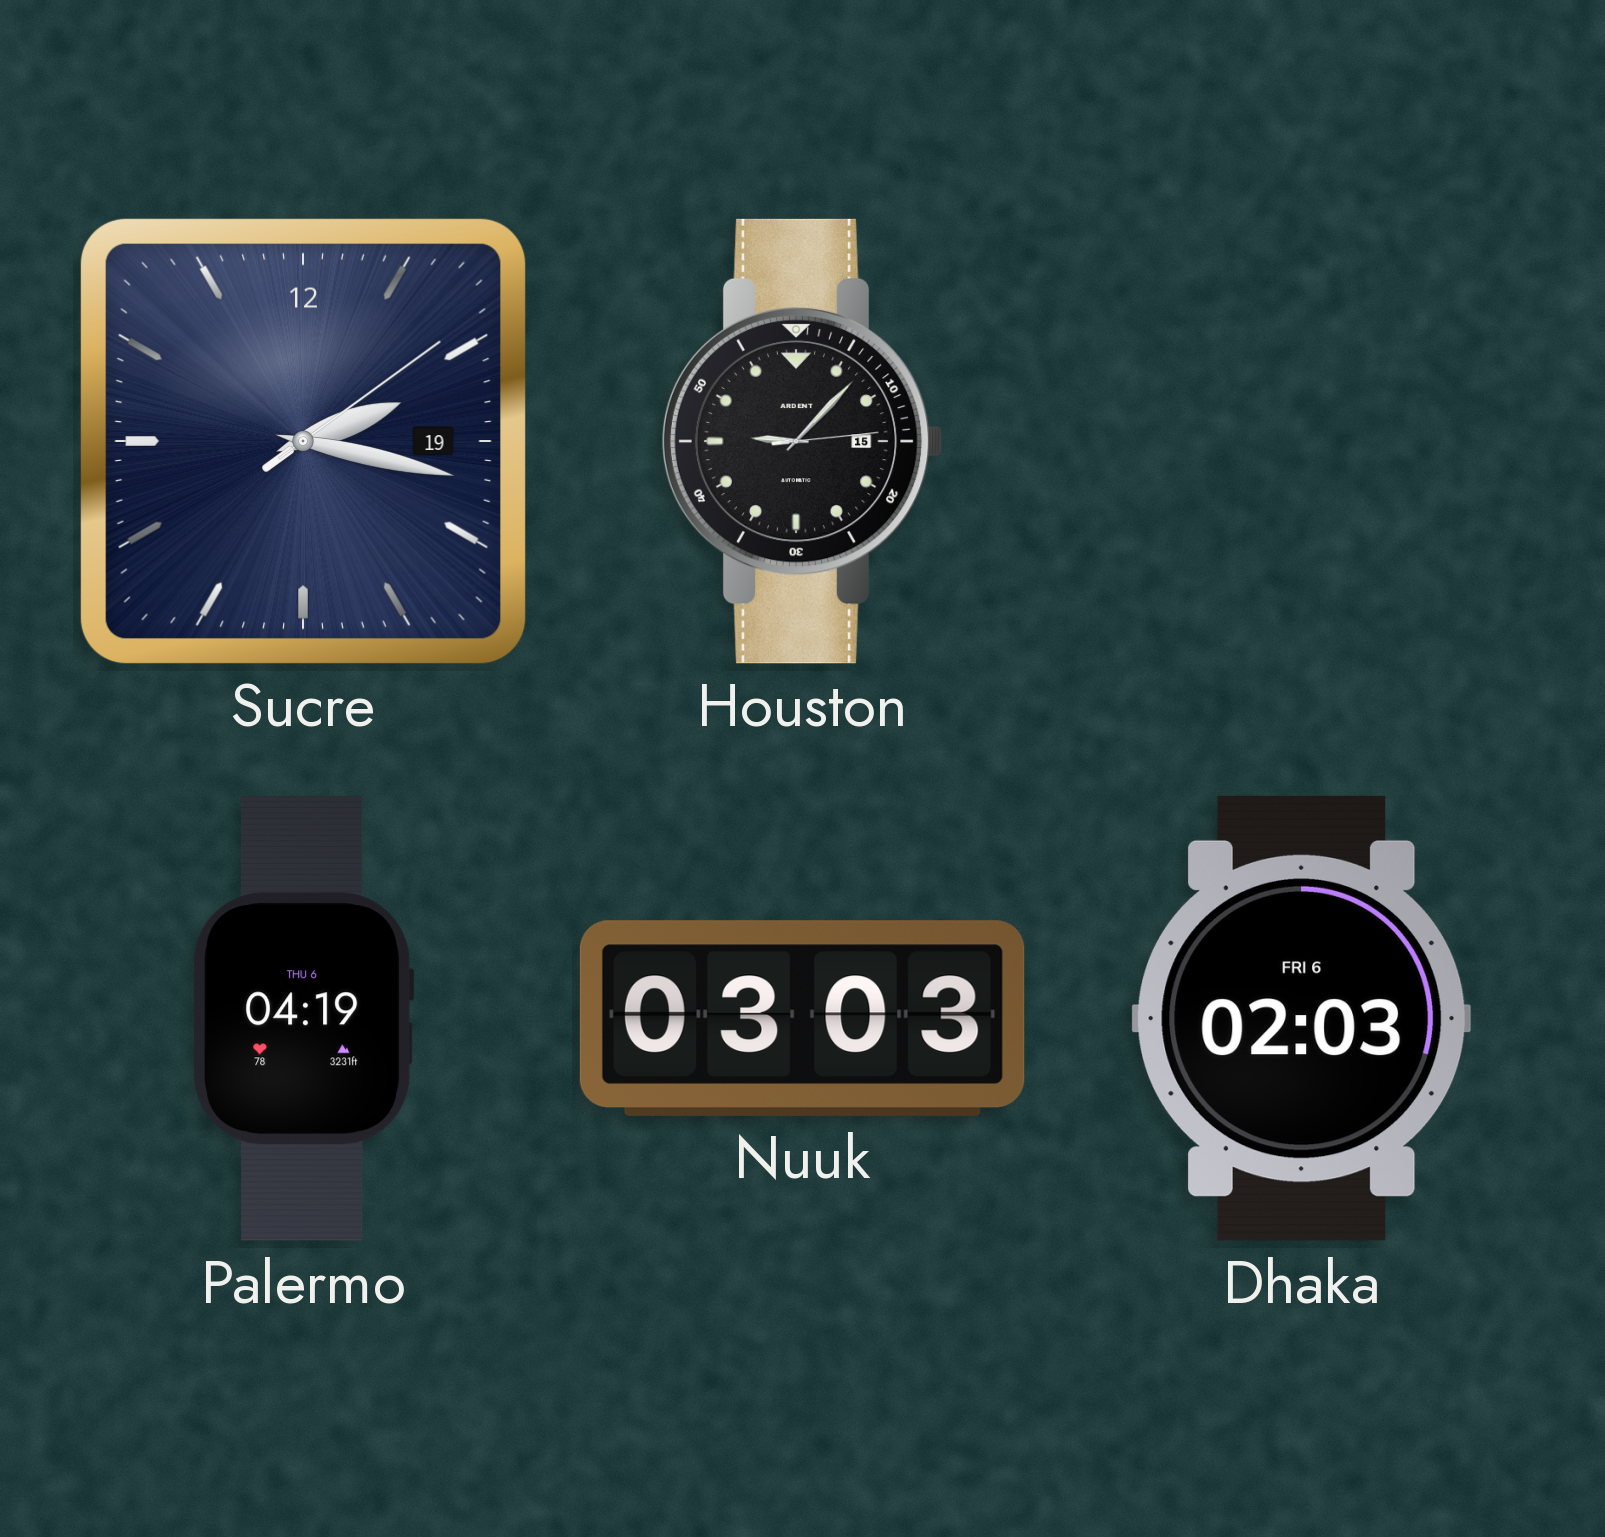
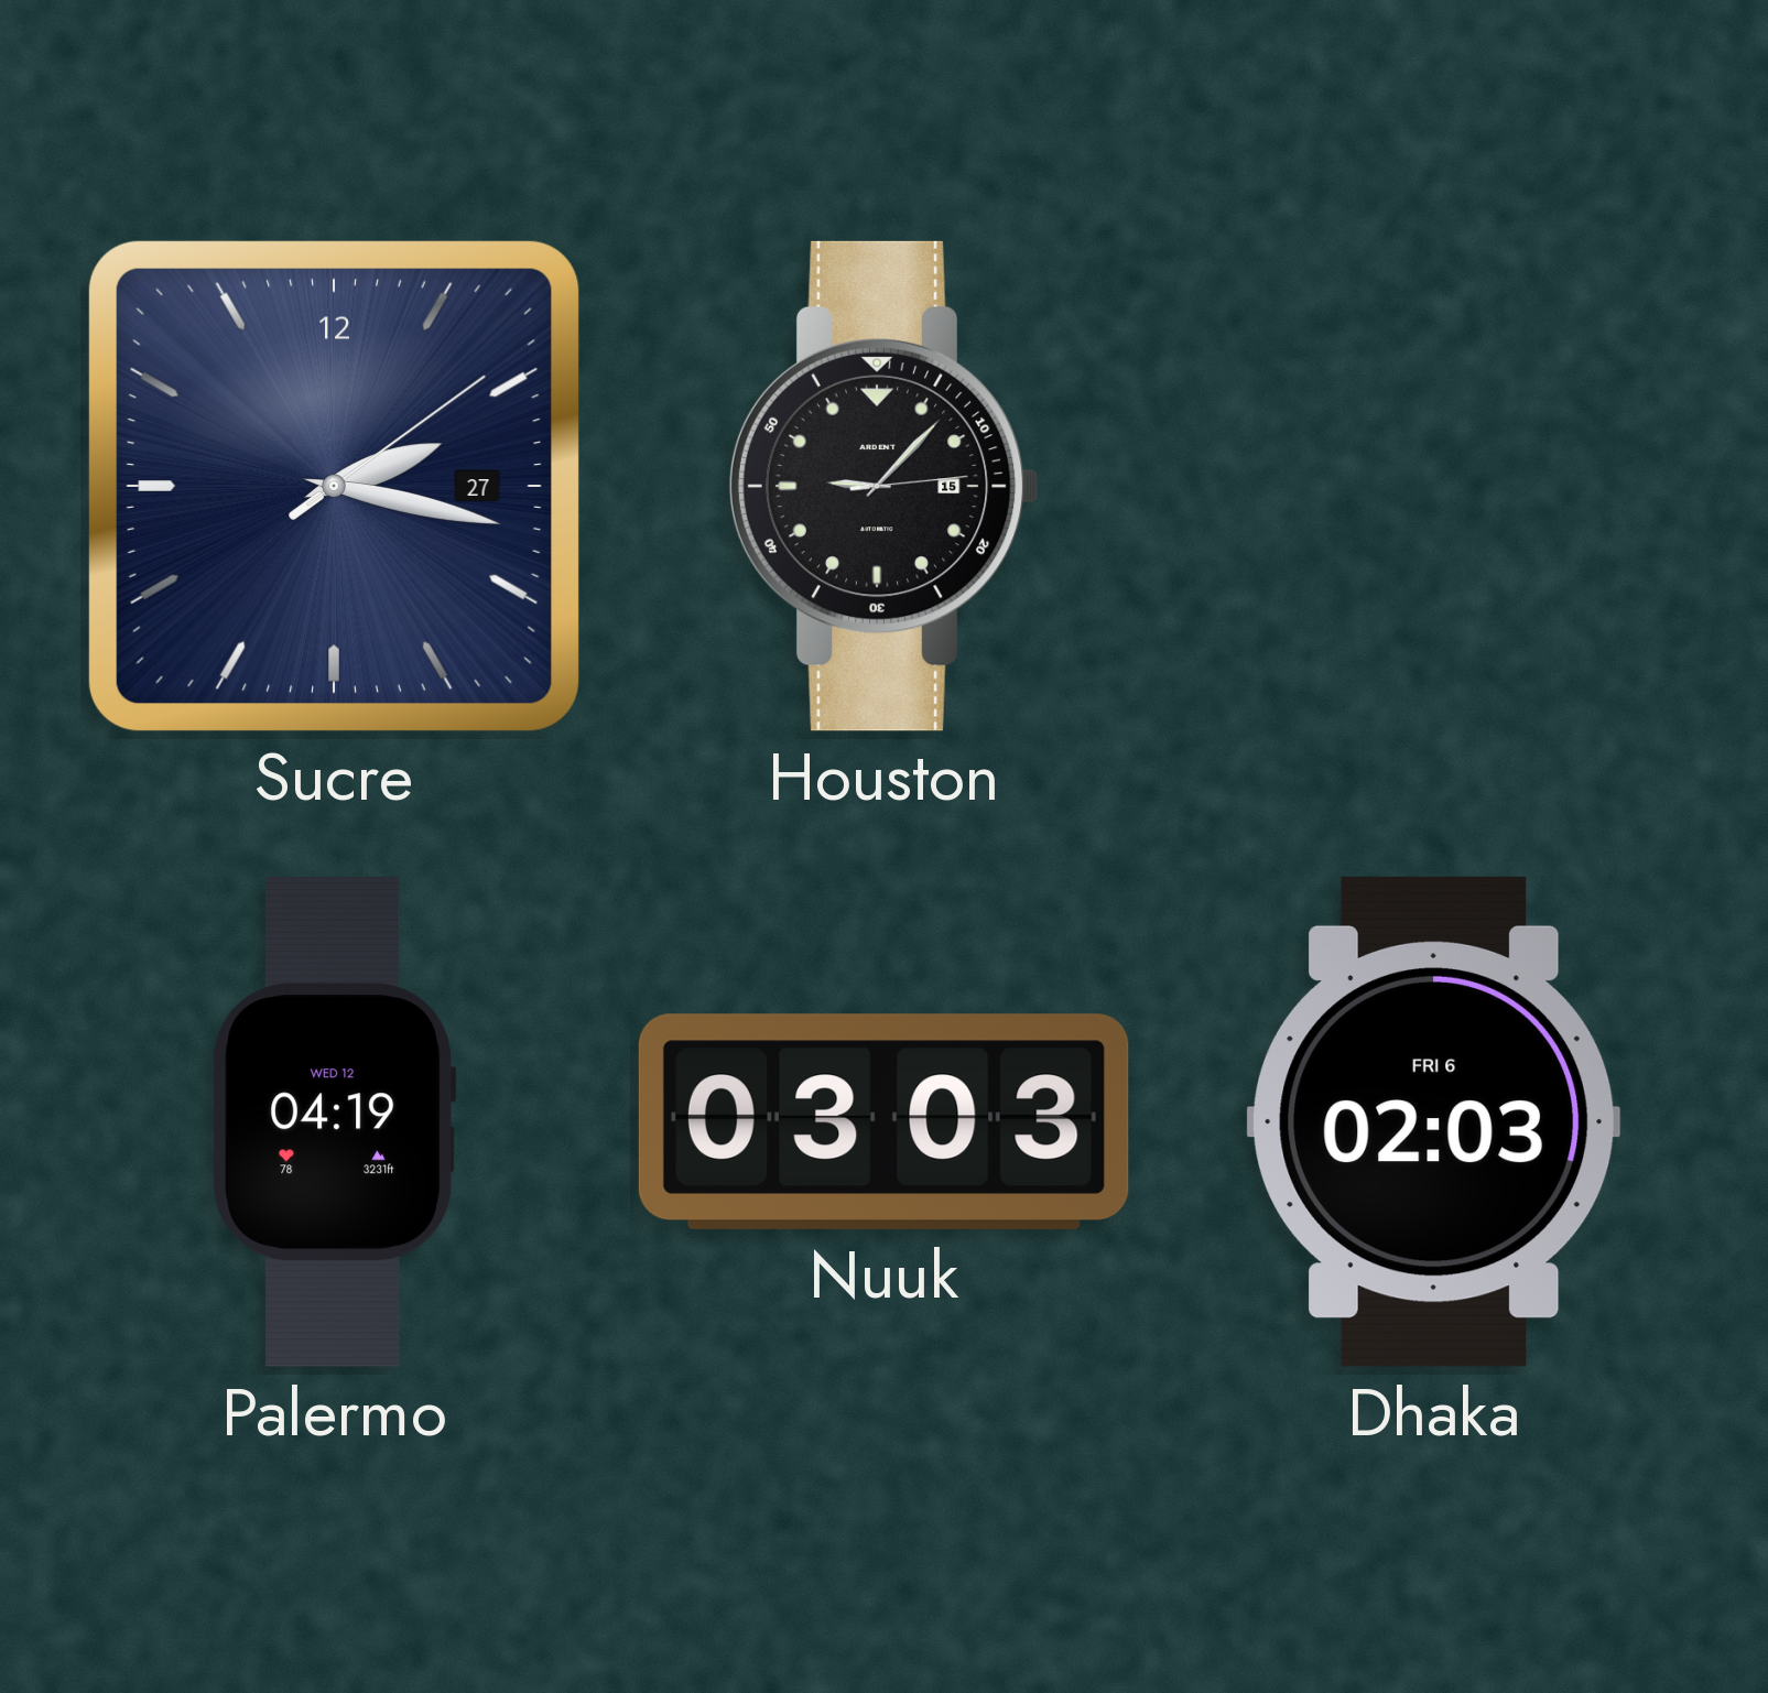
Sucre date: 19 -> 27
Palermo date: THU 6 -> WED 12
